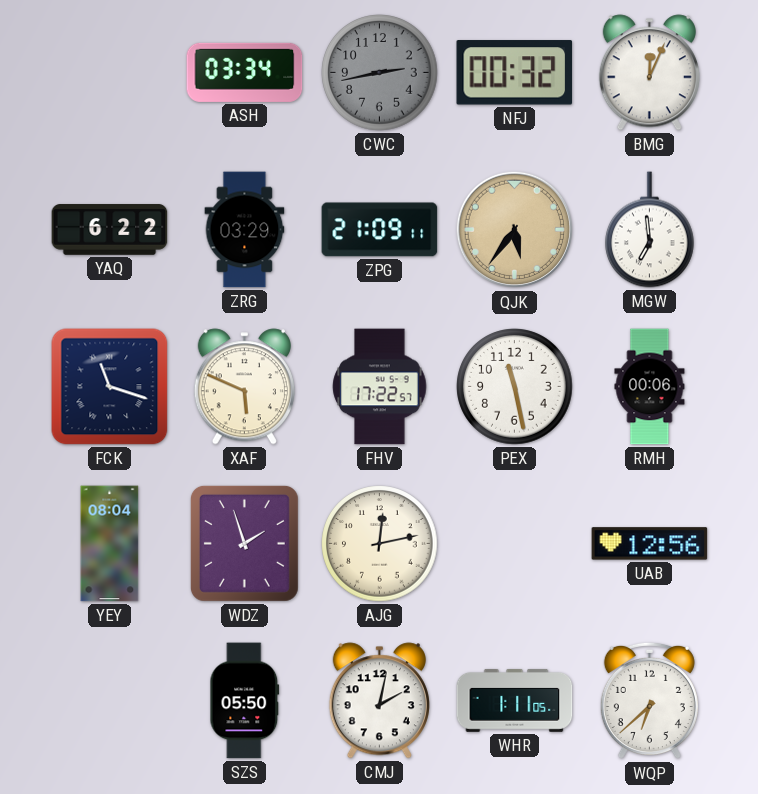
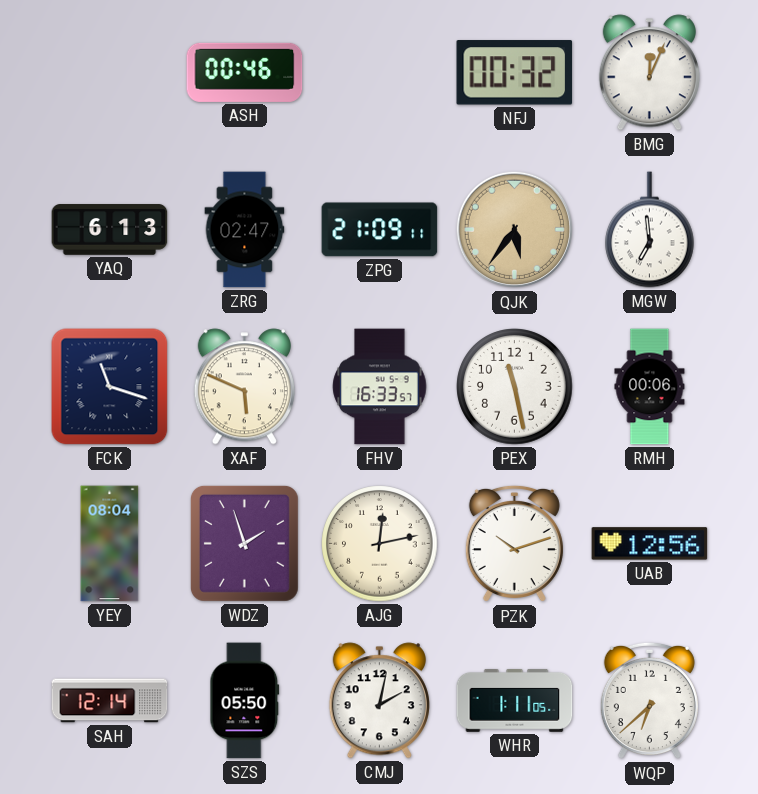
ASH: 03:34 -> 00:46
CWC: 2:43 -> none
YAQ: 6:22 -> 6:13
ZRG: 03:29 -> 02:47
FHV: 17:22 -> 16:33
PZK: none -> 10:12
SAH: none -> 12:14
